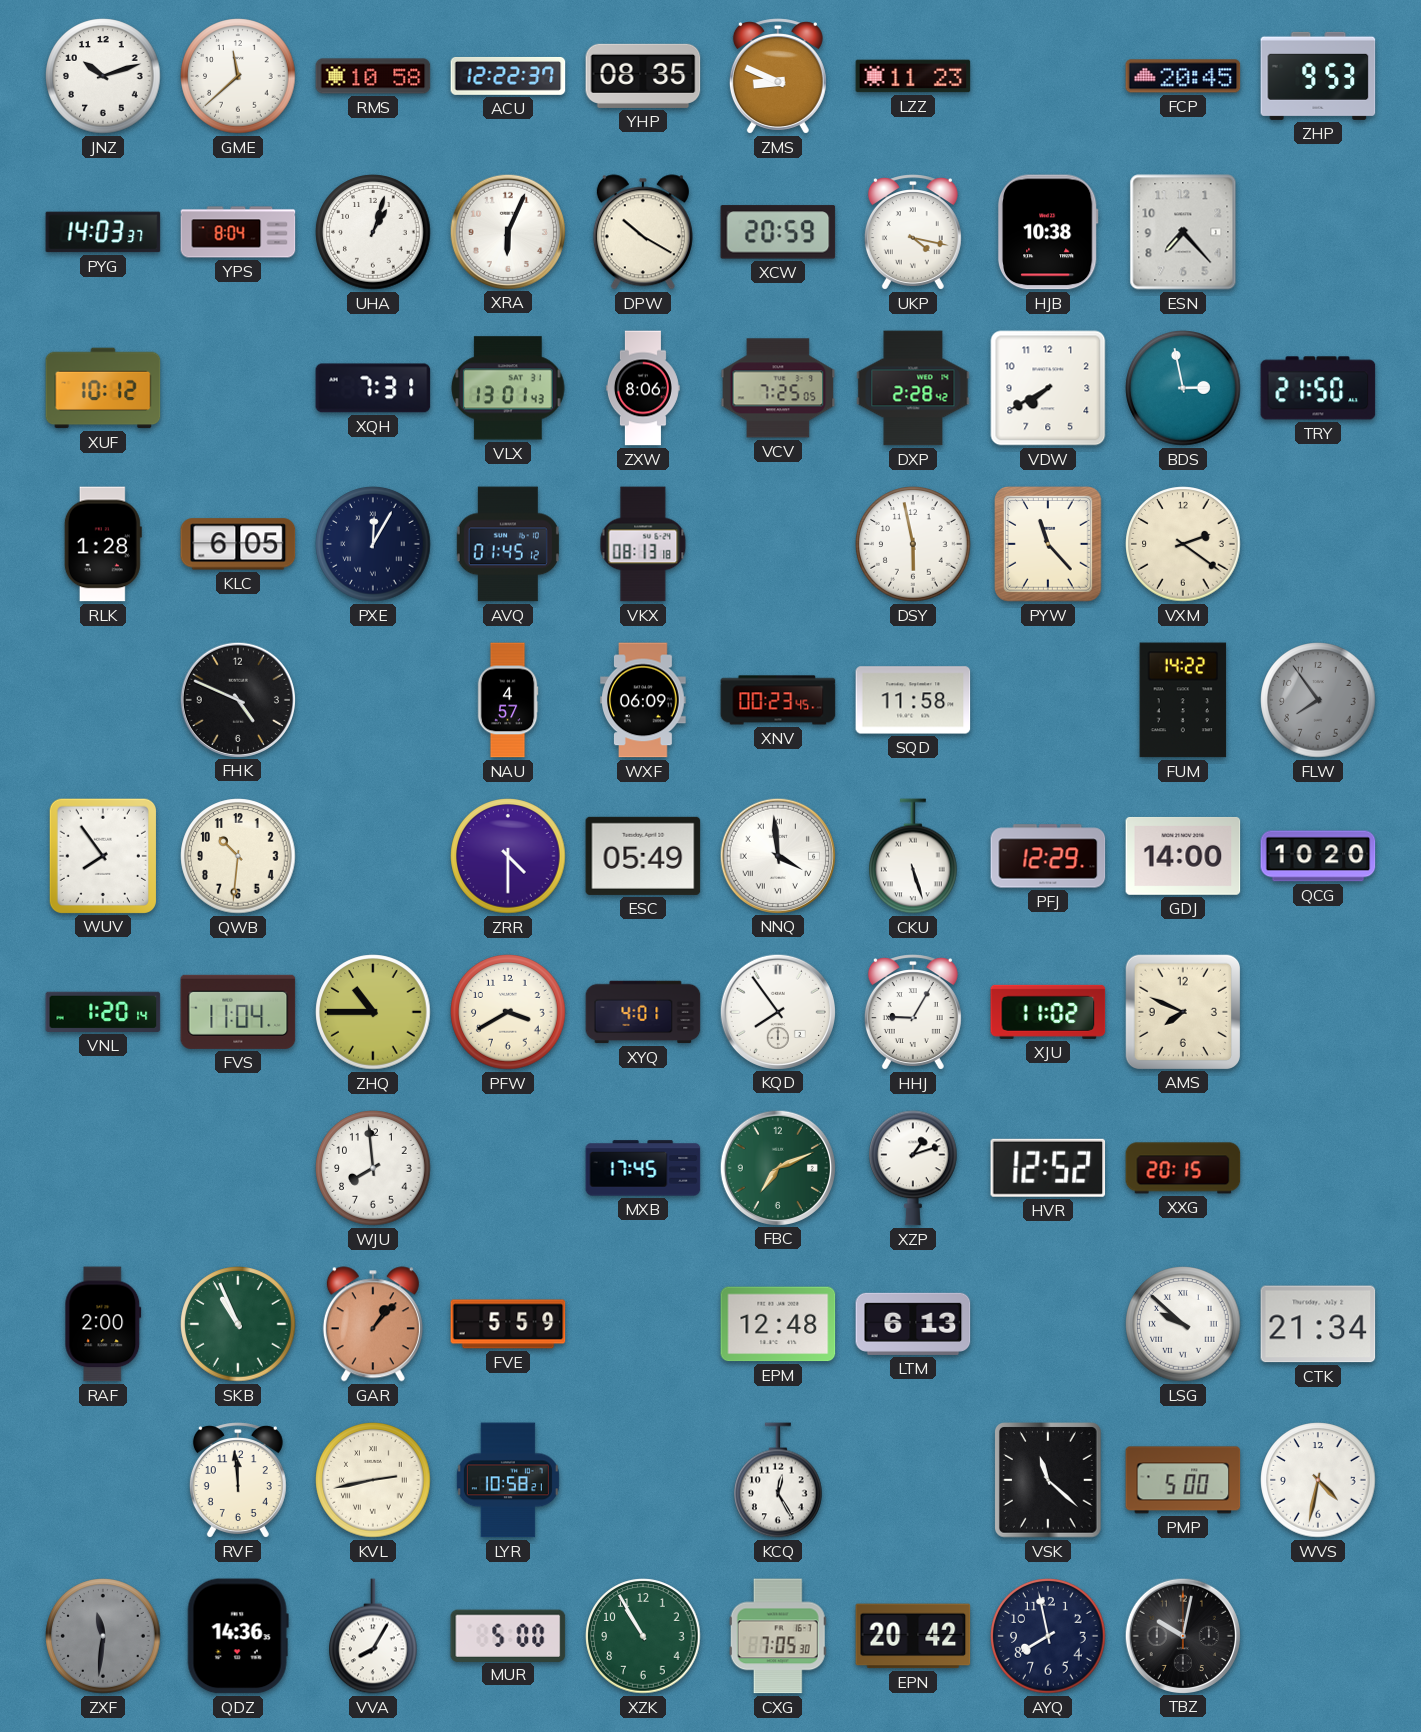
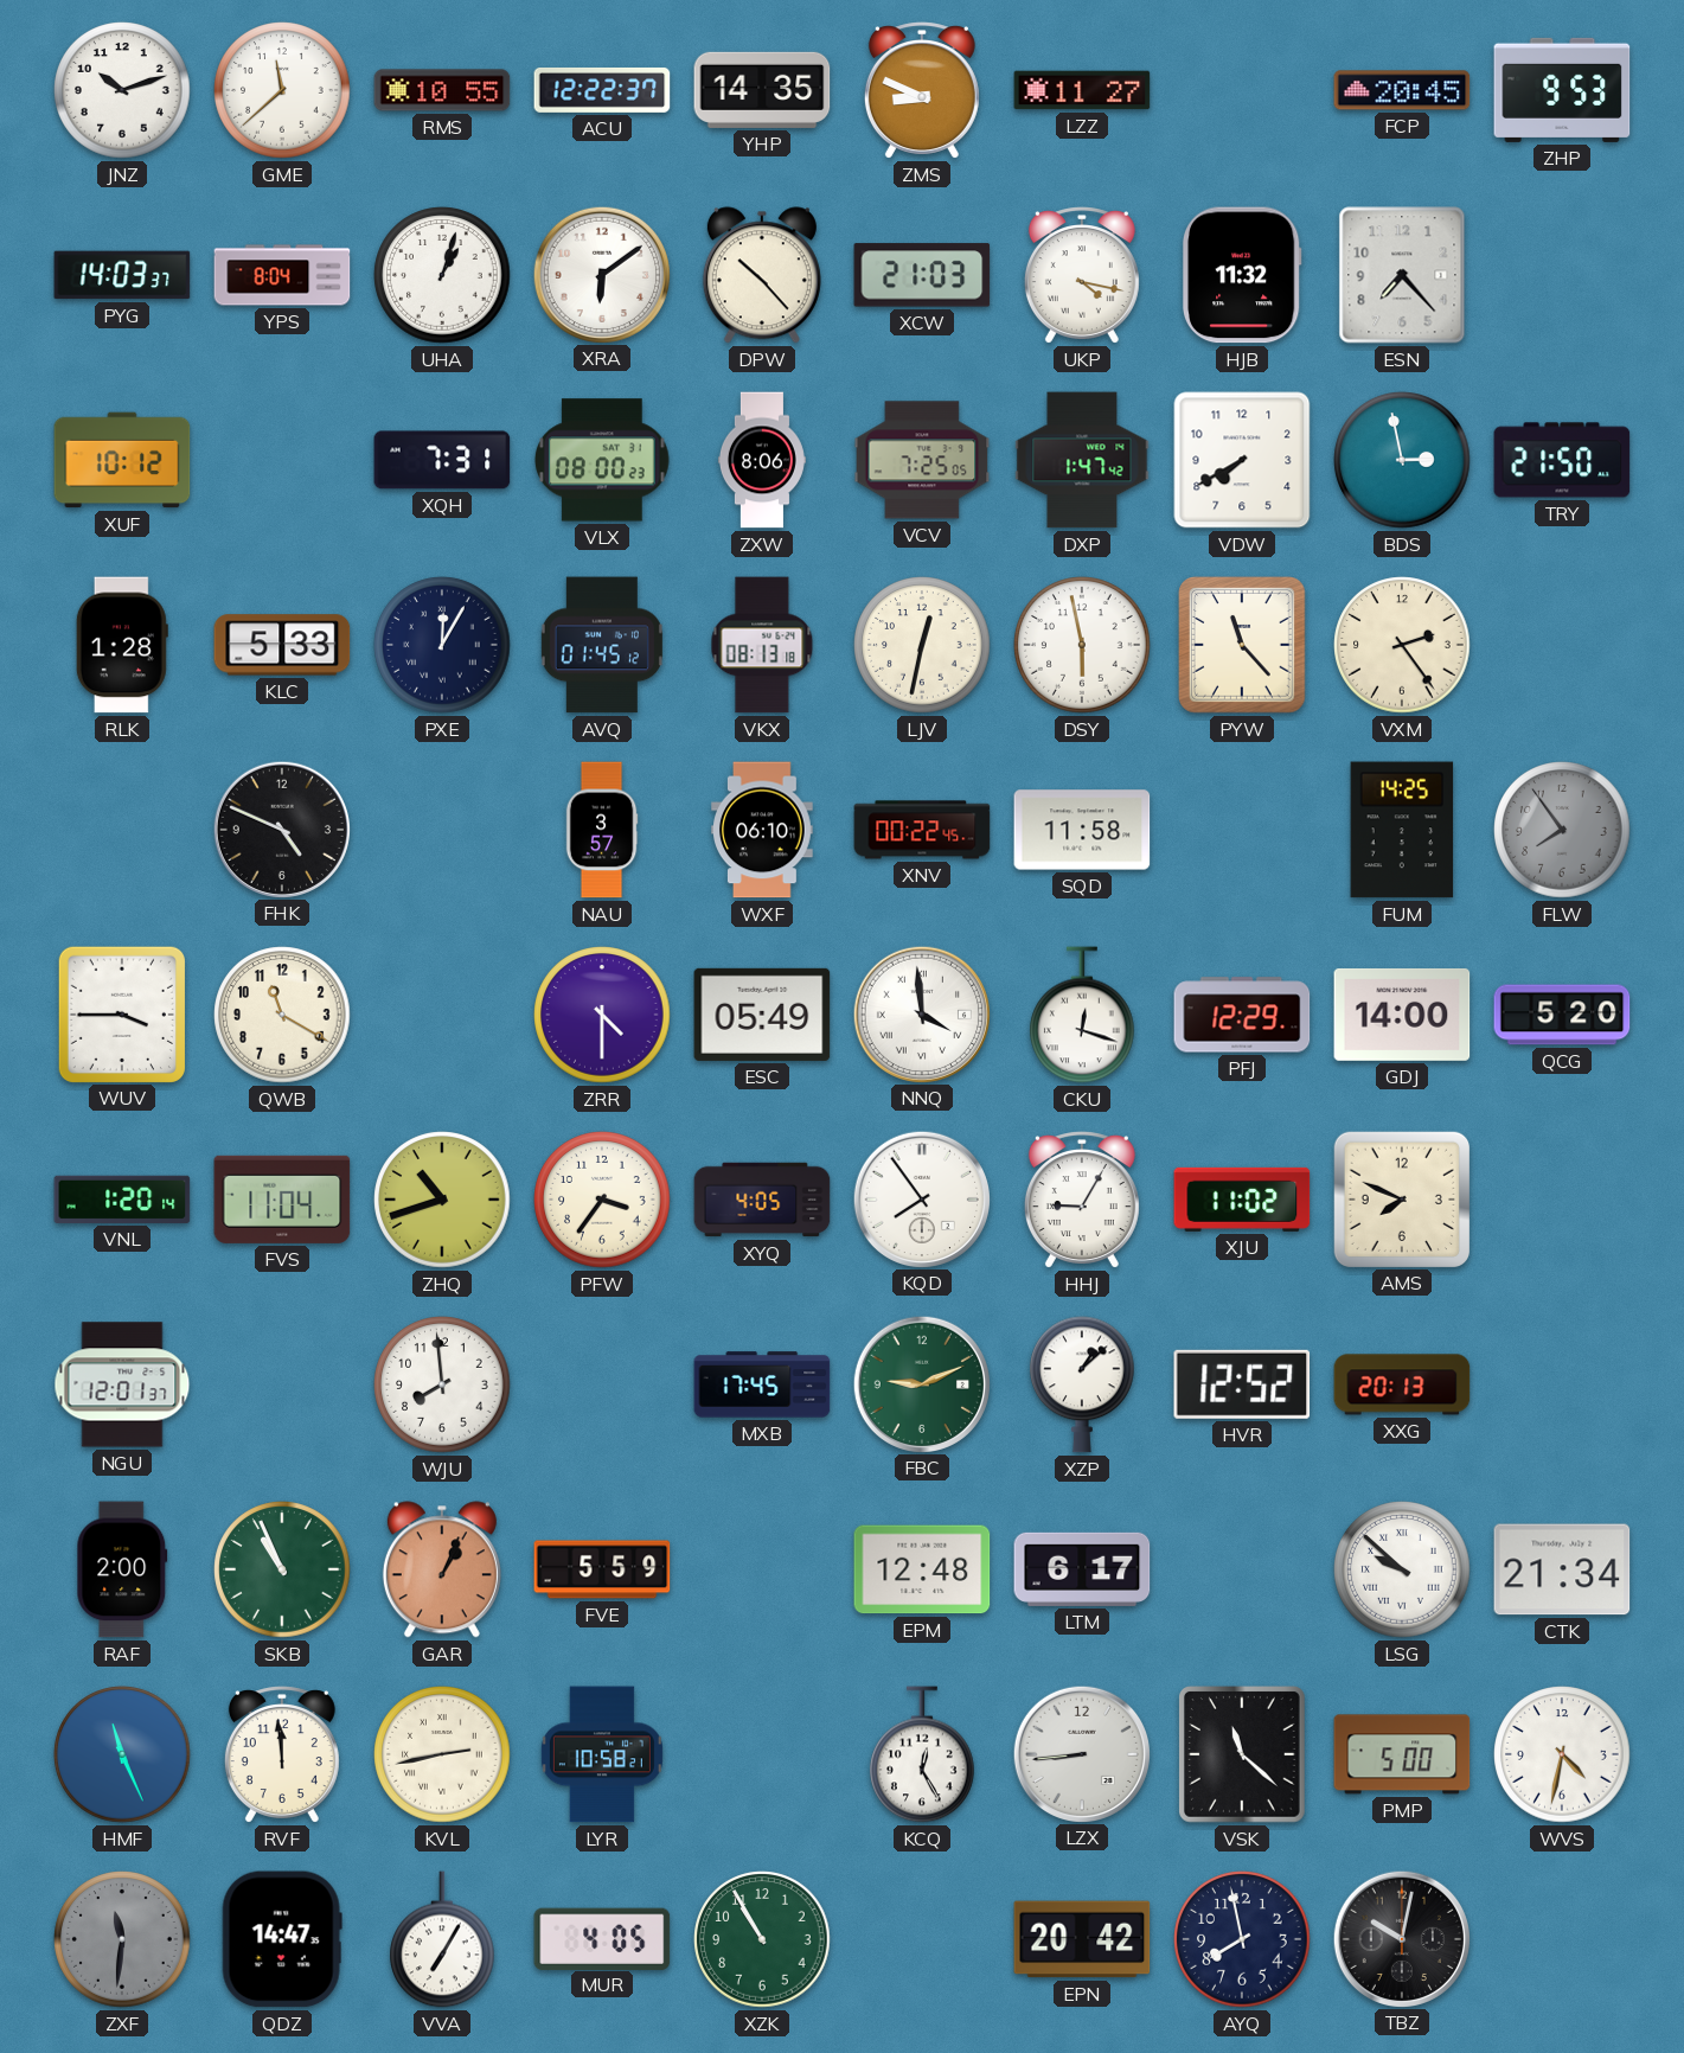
RMS: 10:58 -> 10:55
YHP: 08:35 -> 14:35
LZZ: 11:23 -> 11:27
XRA: 6:04 -> 6:09
DPW: 10:20 -> 10:23
XCW: 20:59 -> 21:03
HJB: 10:38 -> 11:32
VLX: 13:01 -> 08:00
DXP: 2:28 -> 1:47
KLC: 6:05 -> 5:33
LJV: none -> 12:32
VXM: 2:21 -> 2:24
NAU: 4:57 -> 3:57
WXF: 06:09 -> 06:10
XNV: 00:23 -> 00:22
FUM: 14:22 -> 14:25
WUV: 7:54 -> 3:45
QWB: 10:31 -> 11:20
CKU: 5:27 -> 12:18
QCG: 10:20 -> 5:20
ZHQ: 10:45 -> 10:42
PFW: 3:40 -> 3:36
XYQ: 4:01 -> 4:05
NGU: none -> 12:01
FBC: 7:11 -> 9:11
XZP: 1:12 -> 1:08
XXG: 20:15 -> 20:13
GAR: 1:07 -> 1:04
LTM: 6:13 -> 6:17
HMF: none -> 11:26
LZX: none -> 8:44
QDZ: 14:36 -> 14:47
VVA: 8:05 -> 7:05
MUR: 5:00 -> 4:05
CXG: 7:05 -> none
